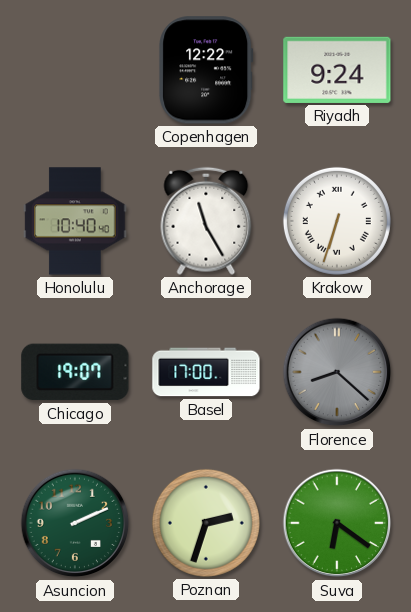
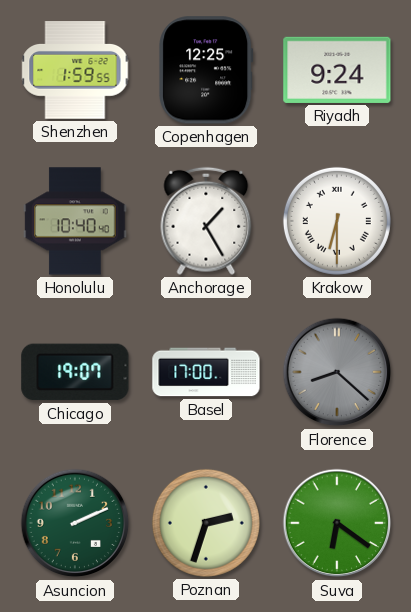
Shenzhen: none -> 1:59
Copenhagen: 12:22 -> 12:25
Anchorage: 11:25 -> 1:25
Krakow: 6:33 -> 6:30
